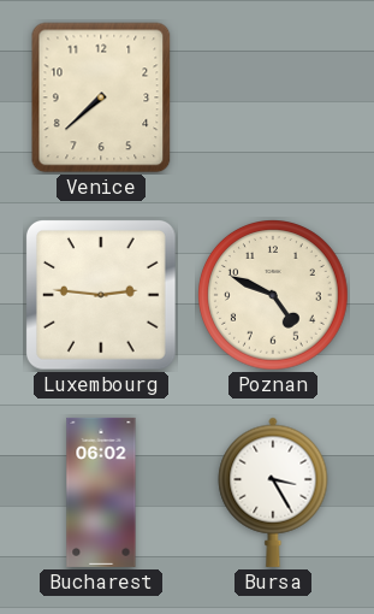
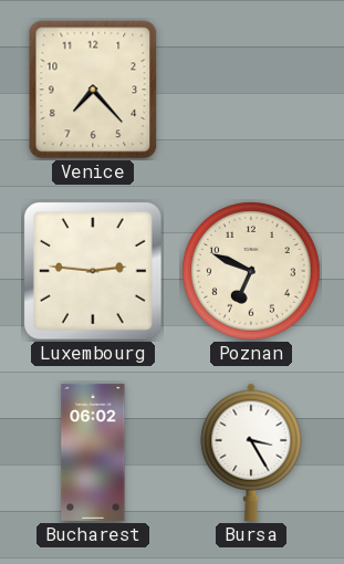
Venice: 7:38 -> 7:23
Poznan: 4:49 -> 6:49
